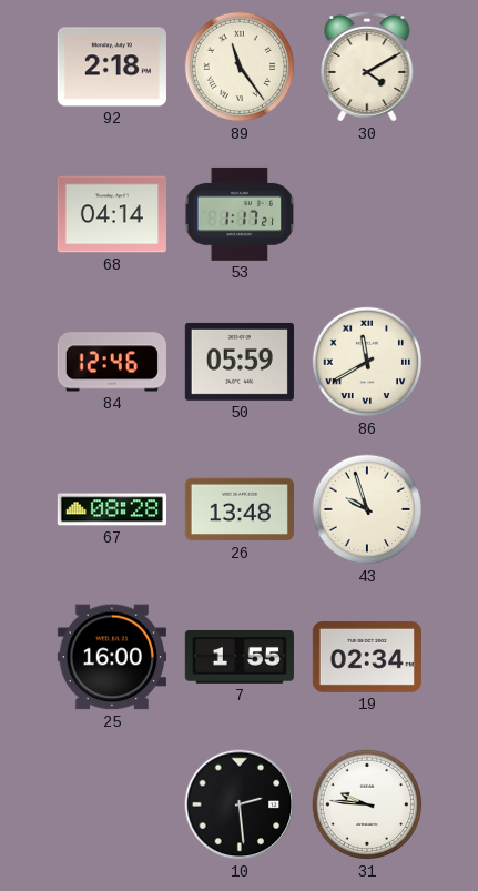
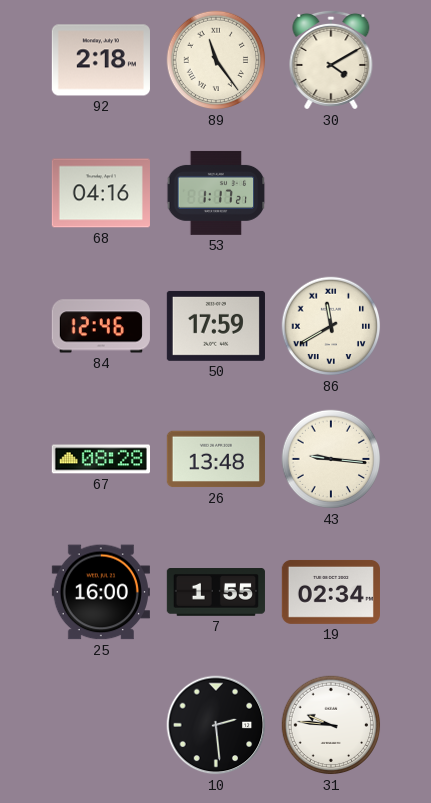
68: 04:14 -> 04:16
50: 05:59 -> 17:59
43: 9:57 -> 9:16
